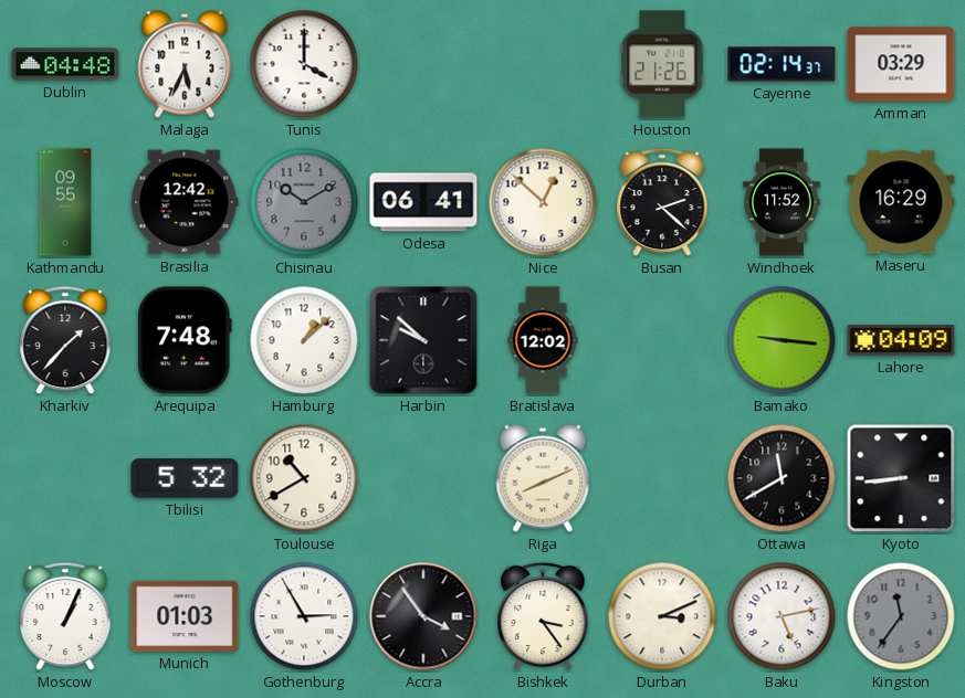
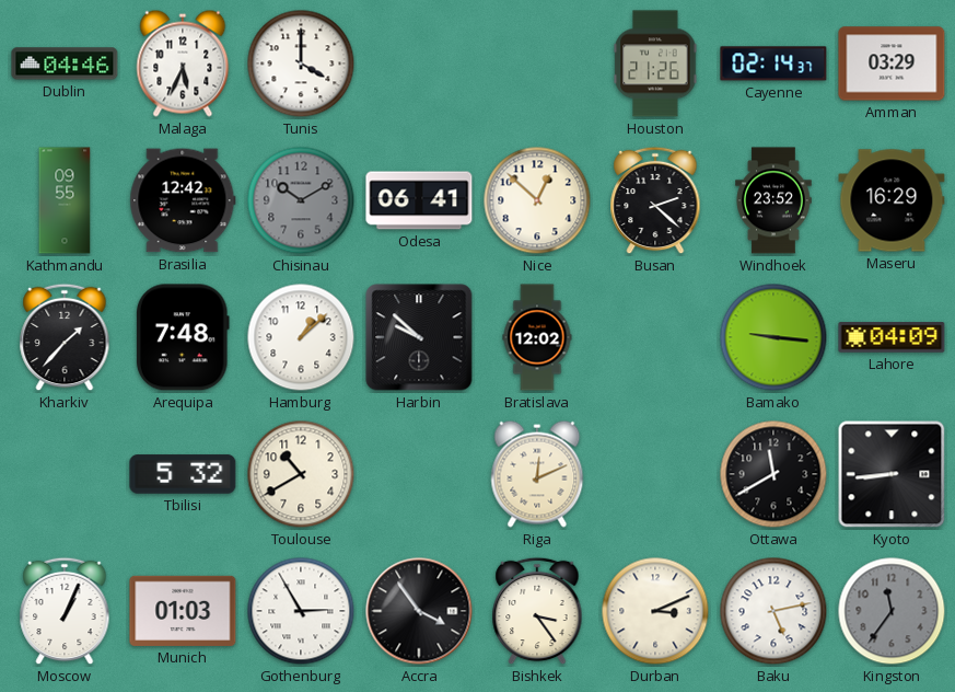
Dublin: 04:48 -> 04:46
Windhoek: 11:52 -> 23:52
Riga: 8:11 -> 12:11
